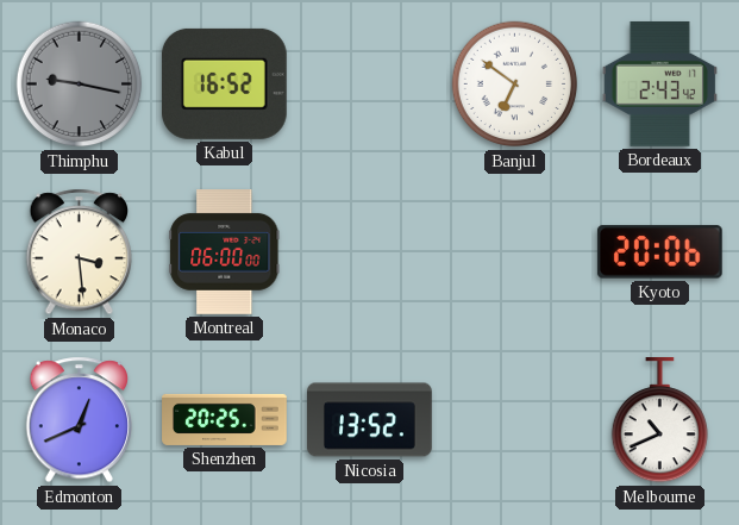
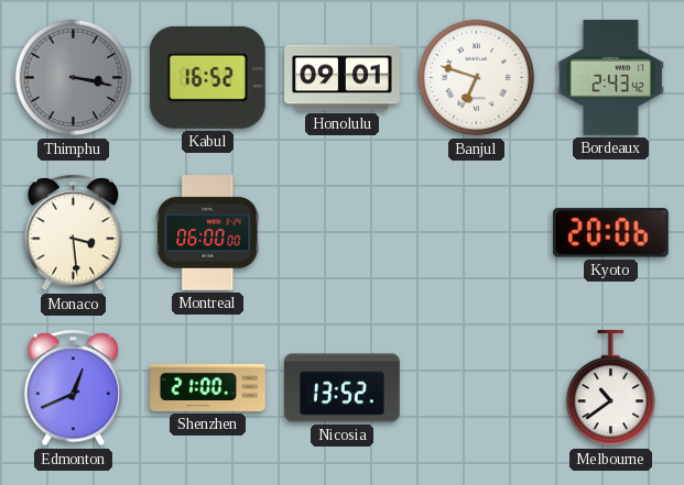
Thimphu: 9:17 -> 3:17
Honolulu: none -> 09:01
Banjul: 6:51 -> 6:48
Shenzhen: 20:25 -> 21:00
Melbourne: 10:41 -> 10:39
